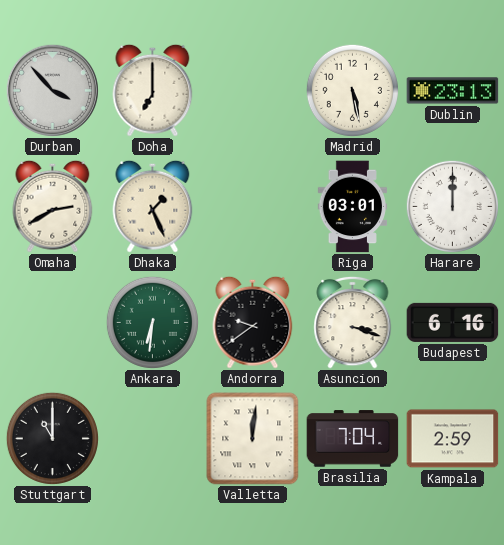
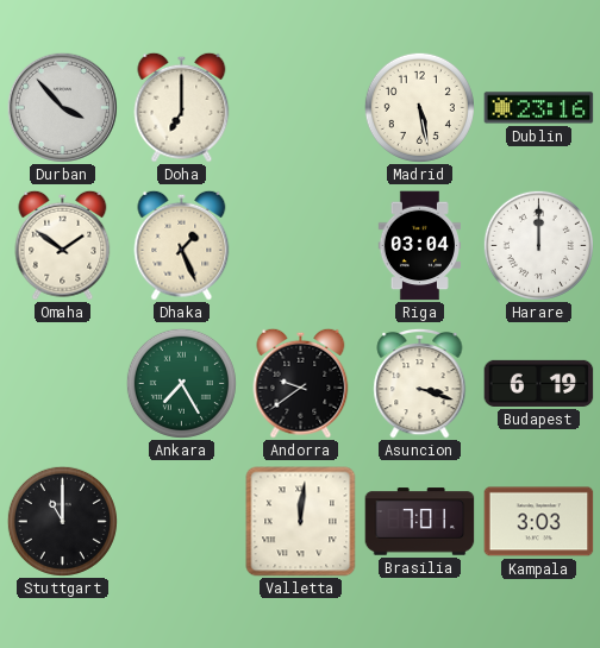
Dublin: 23:13 -> 23:16
Omaha: 2:40 -> 1:51
Riga: 03:01 -> 03:04
Ankara: 6:31 -> 7:25
Budapest: 6:16 -> 6:19
Brasilia: 7:04 -> 7:01
Kampala: 2:59 -> 3:03
